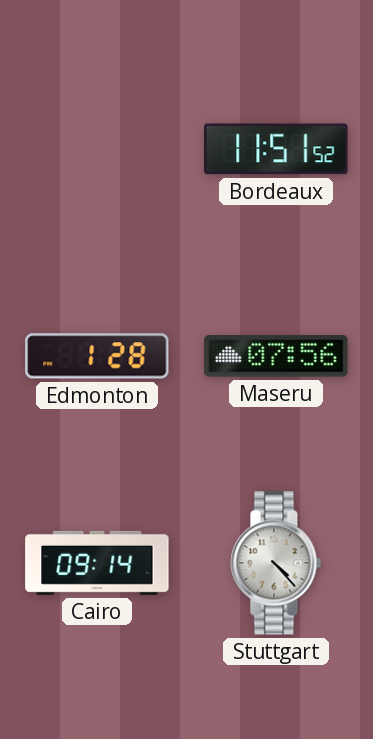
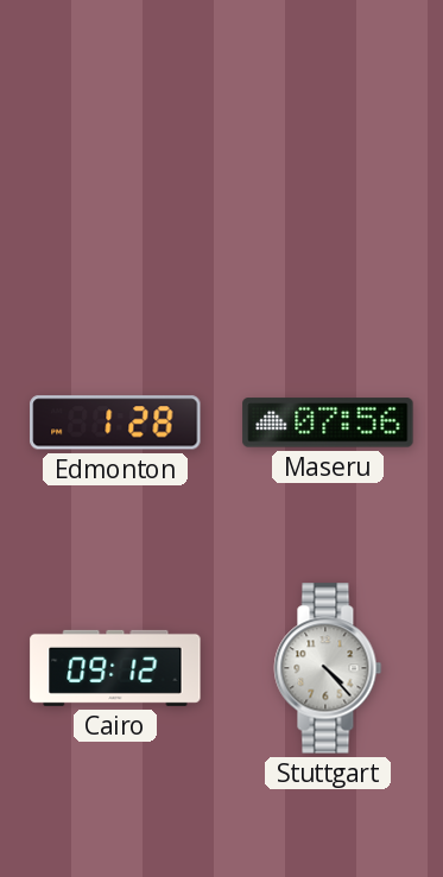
Bordeaux: 11:51 -> none
Cairo: 09:14 -> 09:12
